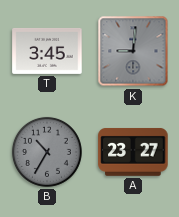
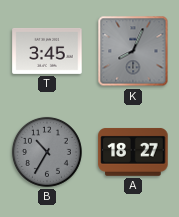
K: 9:01 -> 8:04
A: 23:27 -> 18:27
